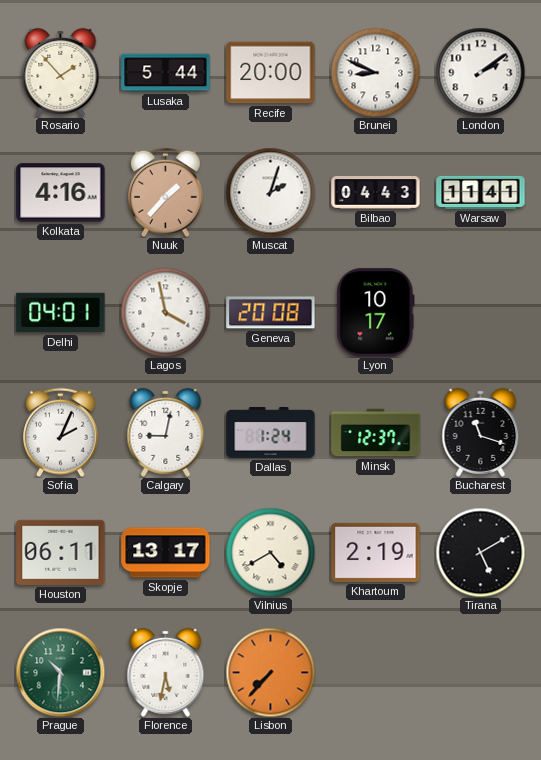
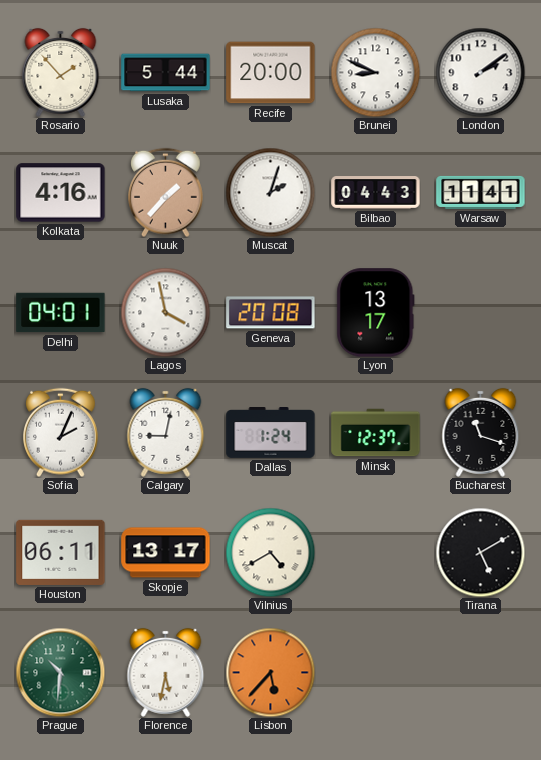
Lyon: 10:17 -> 13:17
Khartoum: 2:19 -> none
Lisbon: 7:37 -> 5:37
